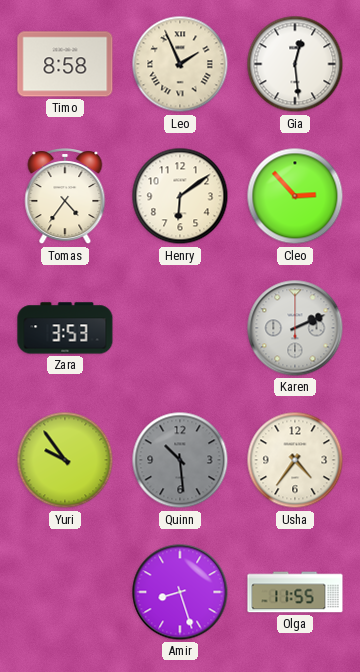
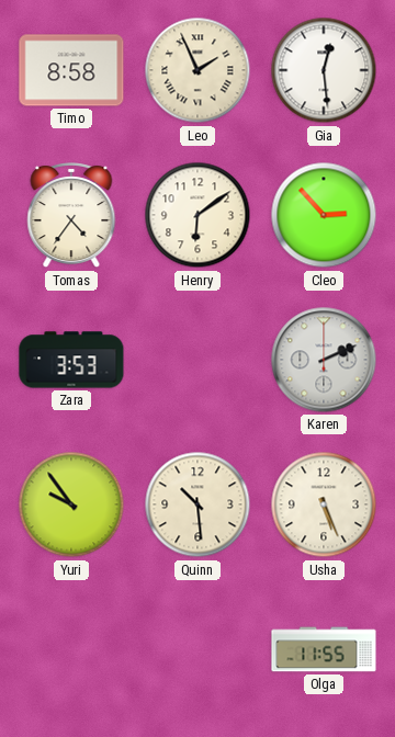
Quinn dial: grey -> cream
Usha: 4:36 -> 5:26
Amir: 8:27 -> none
